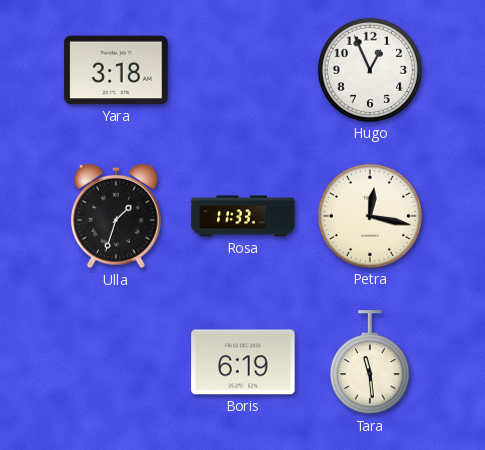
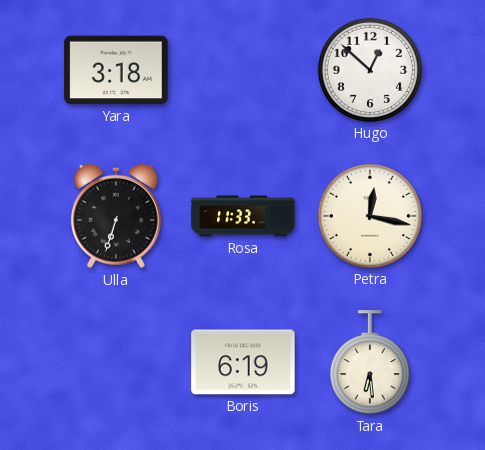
Hugo: 12:56 -> 12:52
Ulla: 1:33 -> 6:33
Tara: 11:29 -> 6:29
